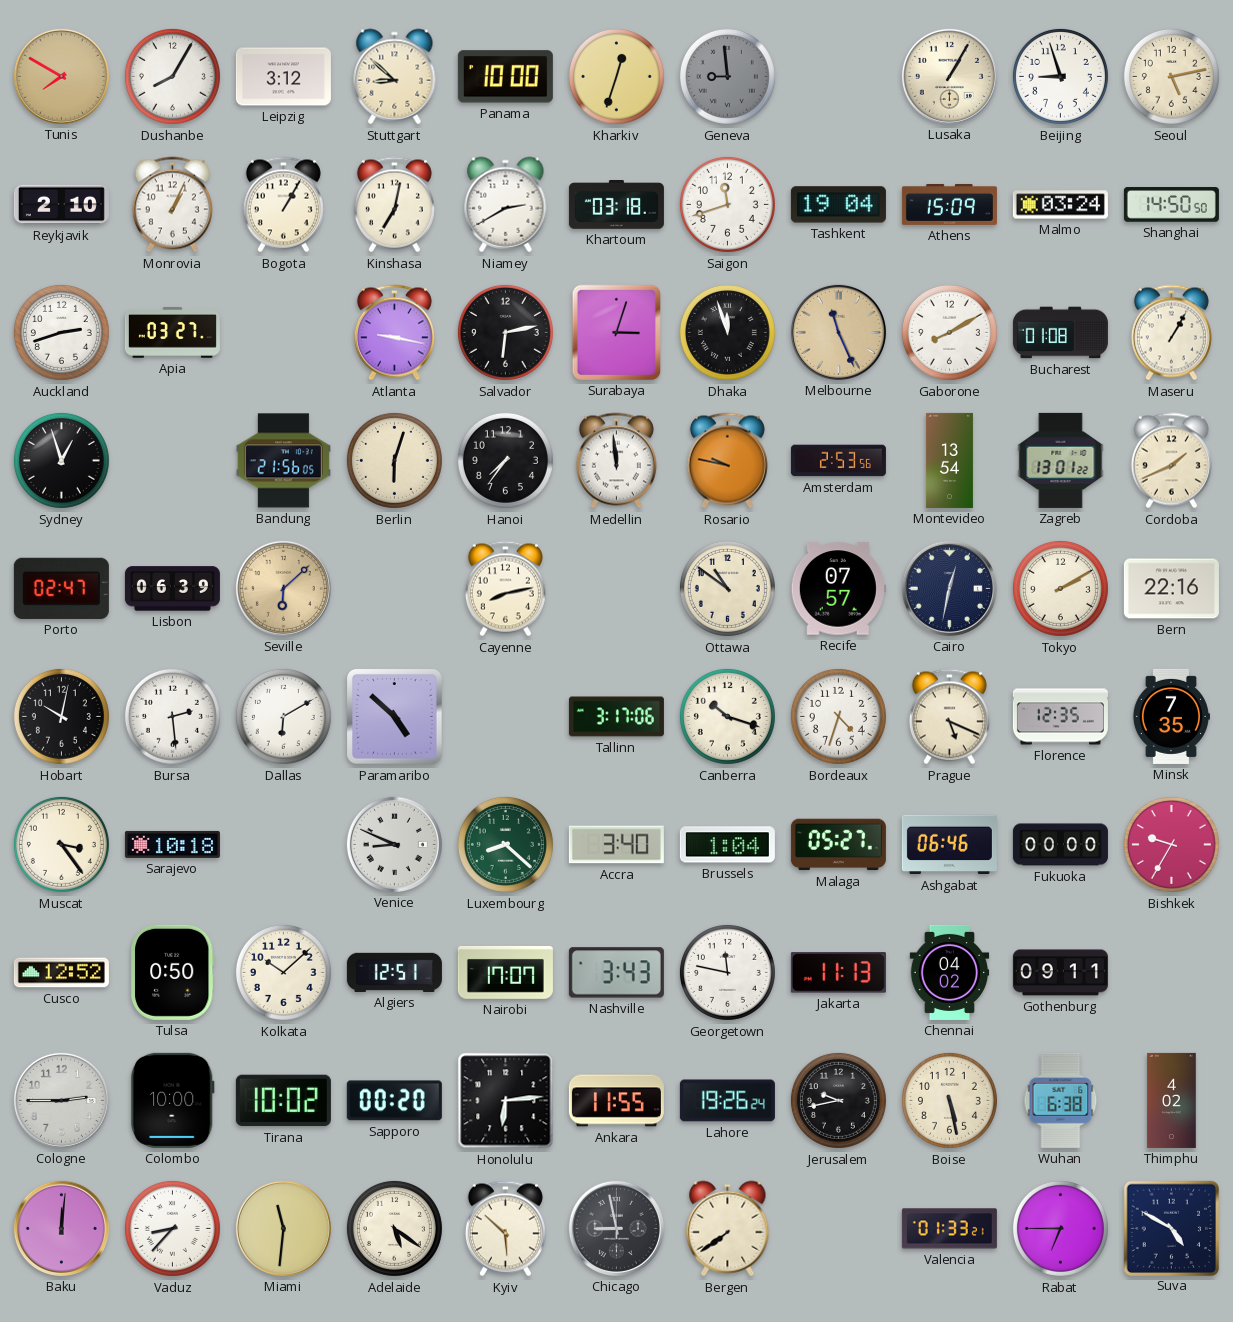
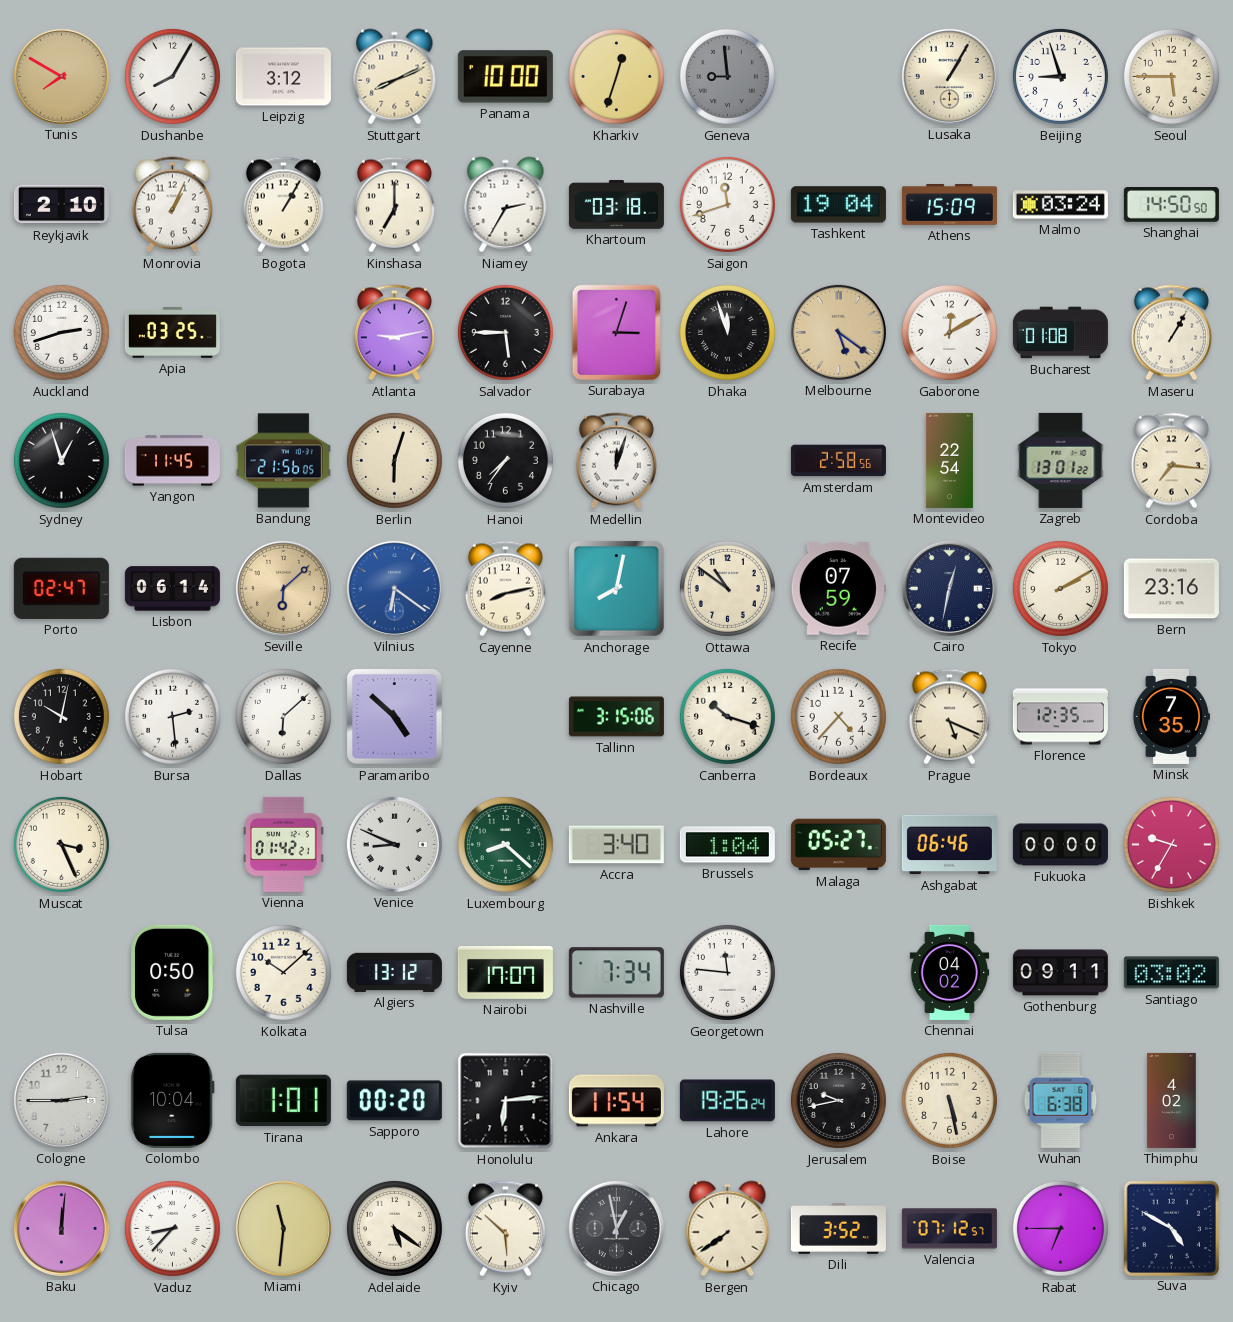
Stuttgart: 8:52 -> 8:11
Seoul: 5:13 -> 5:45
Kinshasa: 7:02 -> 7:00
Niamey: 2:40 -> 2:35
Apia: 03:27 -> 03:25
Atlanta: 9:17 -> 9:13
Salvador: 6:13 -> 5:45
Melbourne: 11:26 -> 5:21
Gaborone: 8:10 -> 12:10
Yangon: none -> 11:45
Medellin: 11:59 -> 12:03
Rosario: 9:47 -> none
Amsterdam: 2:53 -> 2:58
Montevideo: 13:54 -> 22:54
Cordoba: 1:41 -> 7:16
Lisbon: 06:39 -> 06:14
Vilnius: none -> 6:21
Anchorage: none -> 8:02
Recife: 07:57 -> 07:59
Bern: 22:16 -> 23:16
Dallas: 6:10 -> 6:08
Tallinn: 3:17 -> 3:15
Bordeaux: 4:33 -> 4:37
Muscat: 3:24 -> 3:26
Sarajevo: 10:18 -> none
Vienna: none -> 01:42
Cusco: 12:52 -> none
Algiers: 12:51 -> 13:12
Nashville: 3:43 -> 7:34
Georgetown: 11:47 -> 11:46
Jakarta: 11:13 -> none
Santiago: none -> 03:02
Colombo: 10:00 -> 10:04
Tirana: 10:02 -> 1:01
Ankara: 11:55 -> 11:54
Chicago: 8:58 -> 12:58
Dili: none -> 3:52
Valencia: 01:33 -> 07:12
